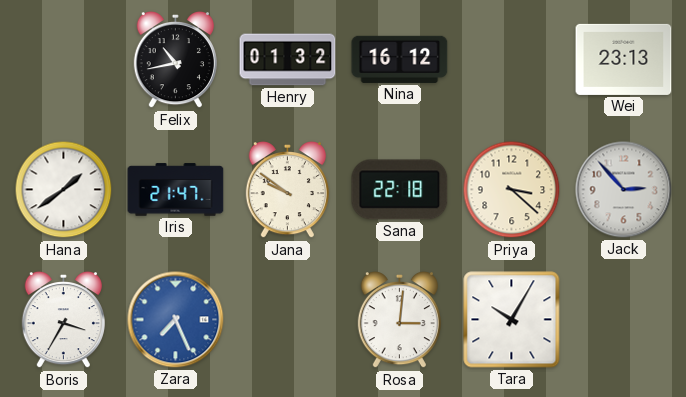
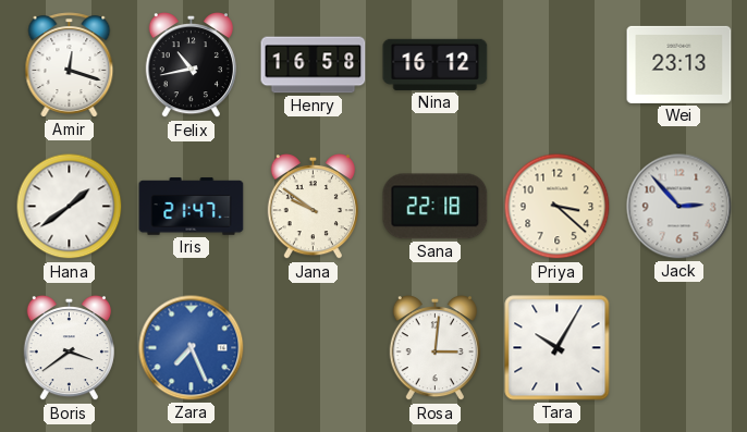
Amir: none -> 12:18
Henry: 01:32 -> 16:58
Boris: 3:35 -> 3:39
